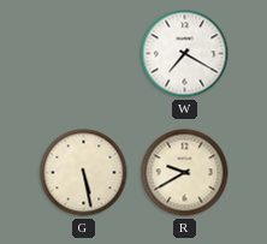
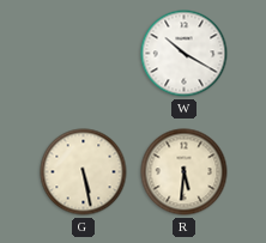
W: 7:20 -> 10:20
R: 9:40 -> 5:31
